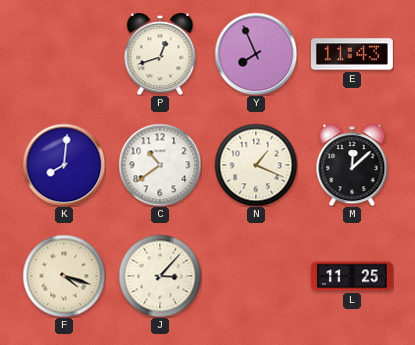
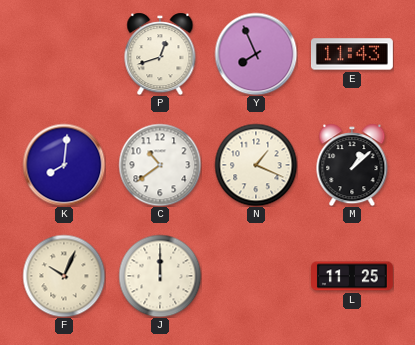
M: 12:08 -> 1:08
F: 4:18 -> 10:04
J: 3:07 -> 12:00
